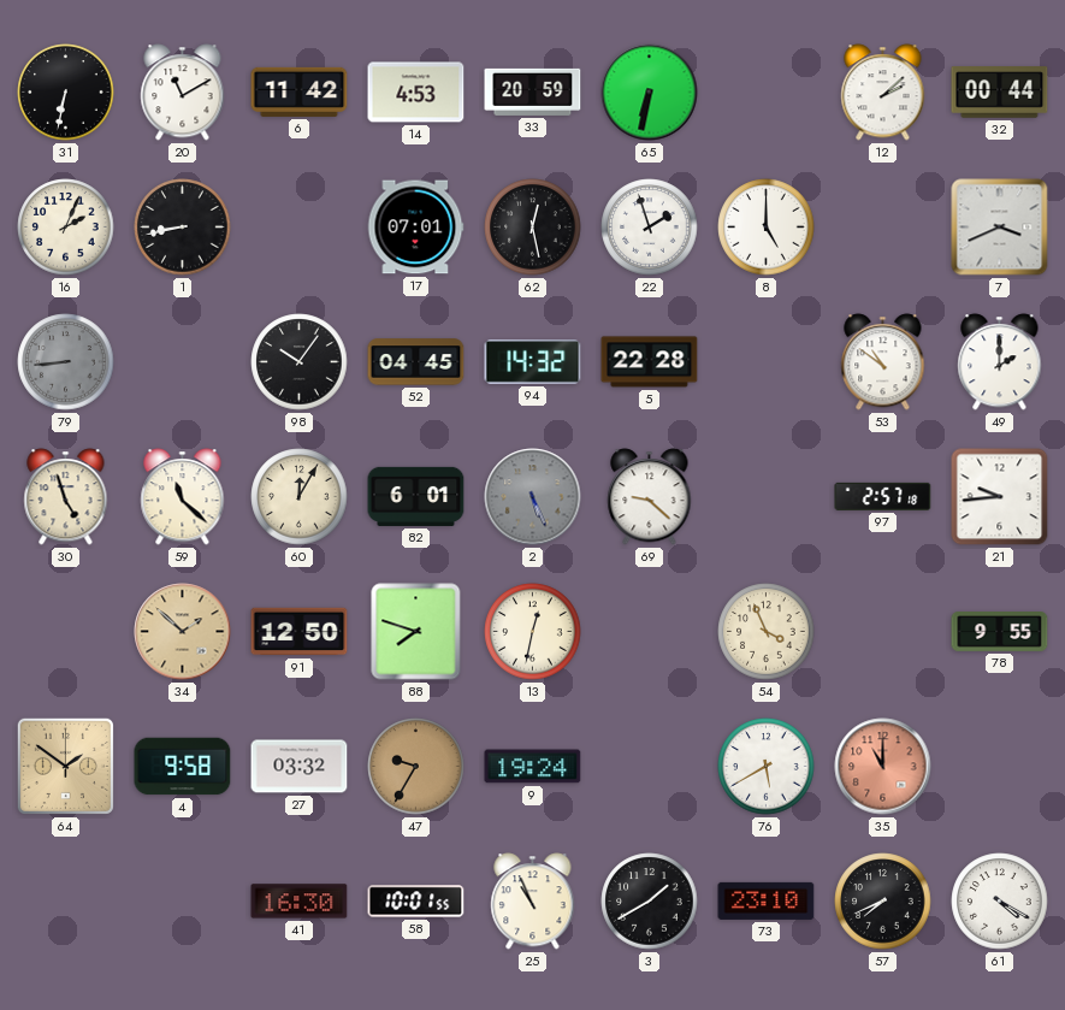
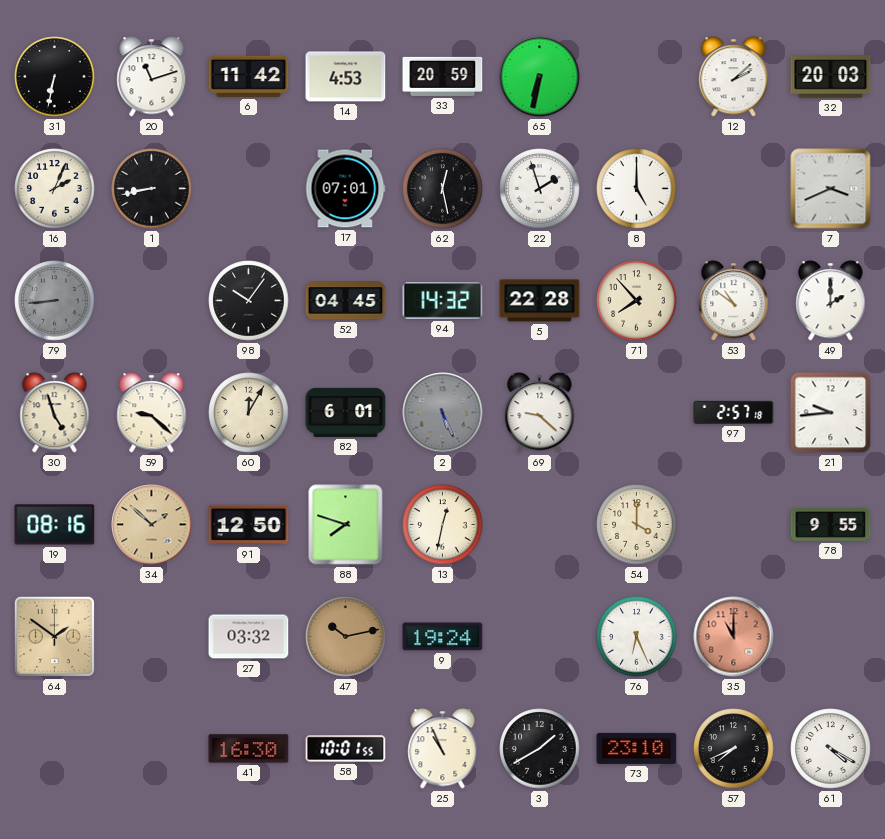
20: 11:10 -> 11:12
32: 00:44 -> 20:03
71: none -> 7:53
59: 11:22 -> 9:22
19: none -> 08:16
54: 3:56 -> 4:00
4: 9:58 -> none
47: 9:35 -> 10:13
76: 5:40 -> 6:26
